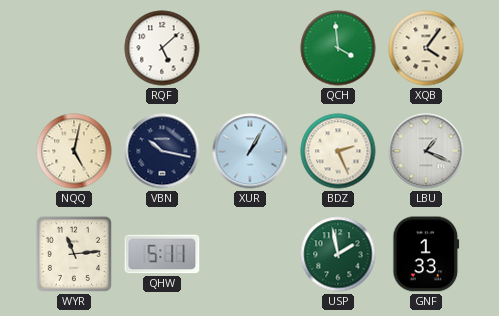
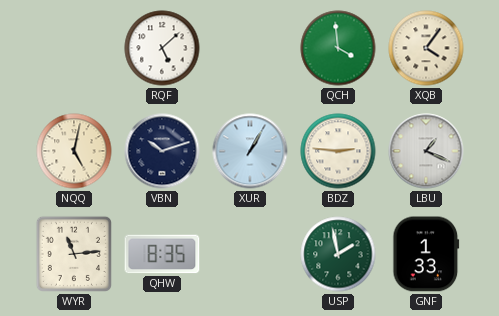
VBN: 10:17 -> 10:12
BDZ: 2:26 -> 2:46
QHW: 5:11 -> 8:35
